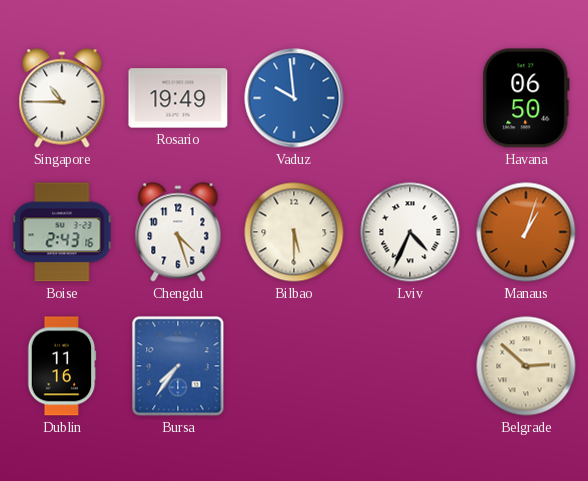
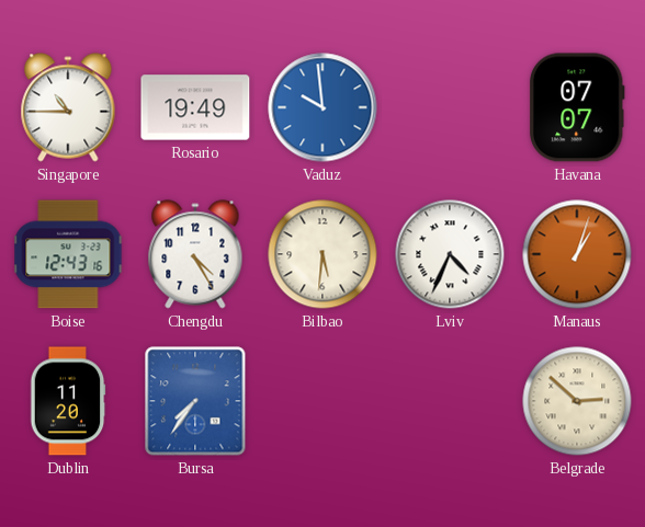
Havana: 06:50 -> 07:07
Boise: 2:43 -> 12:43
Chengdu: 4:27 -> 4:25
Bilbao: 5:30 -> 5:31
Dublin: 11:16 -> 11:20
